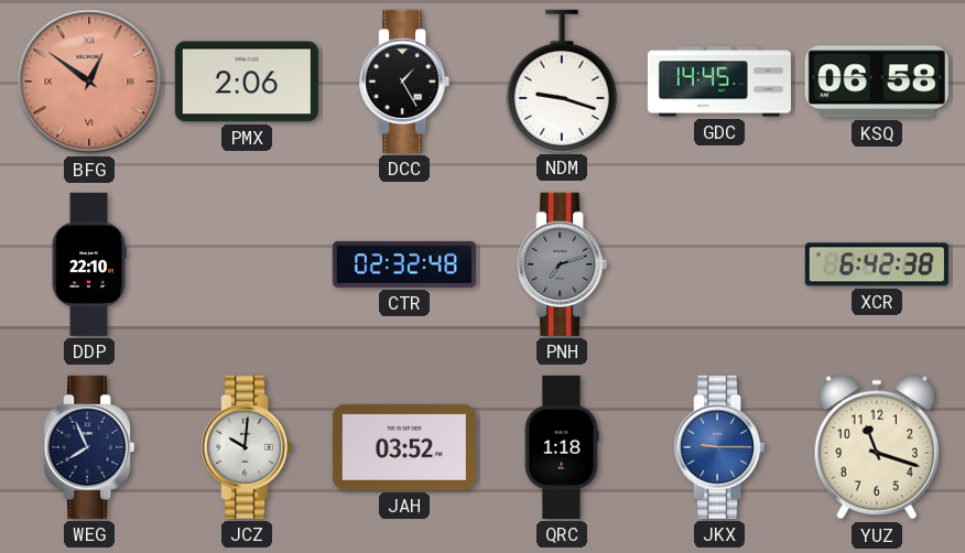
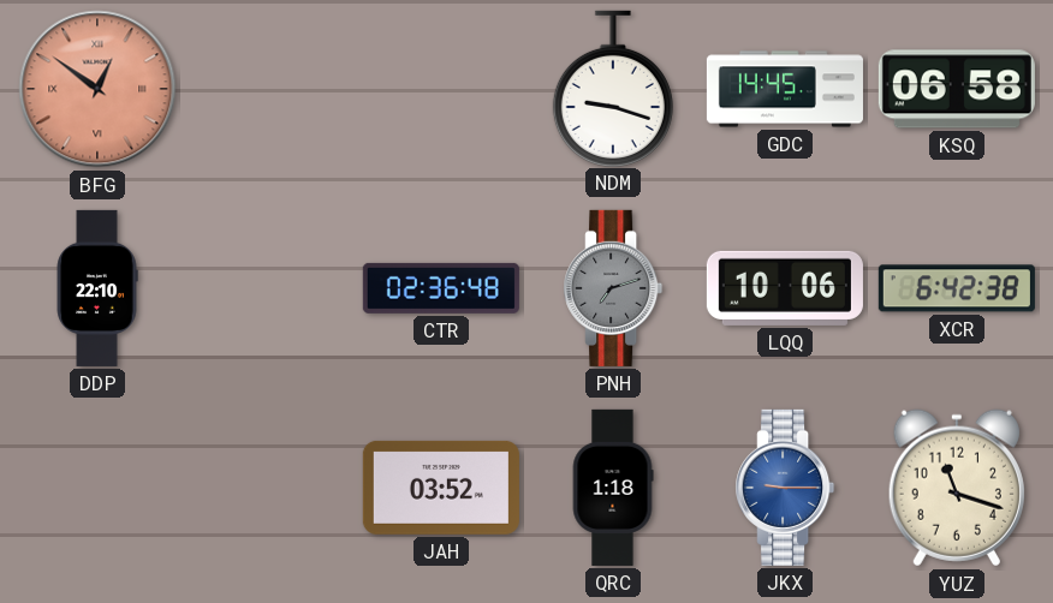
PMX: 2:06 -> none
DCC: 1:25 -> none
CTR: 02:32 -> 02:36
LQQ: none -> 10:06
WEG: 7:56 -> none
JCZ: 10:01 -> none
